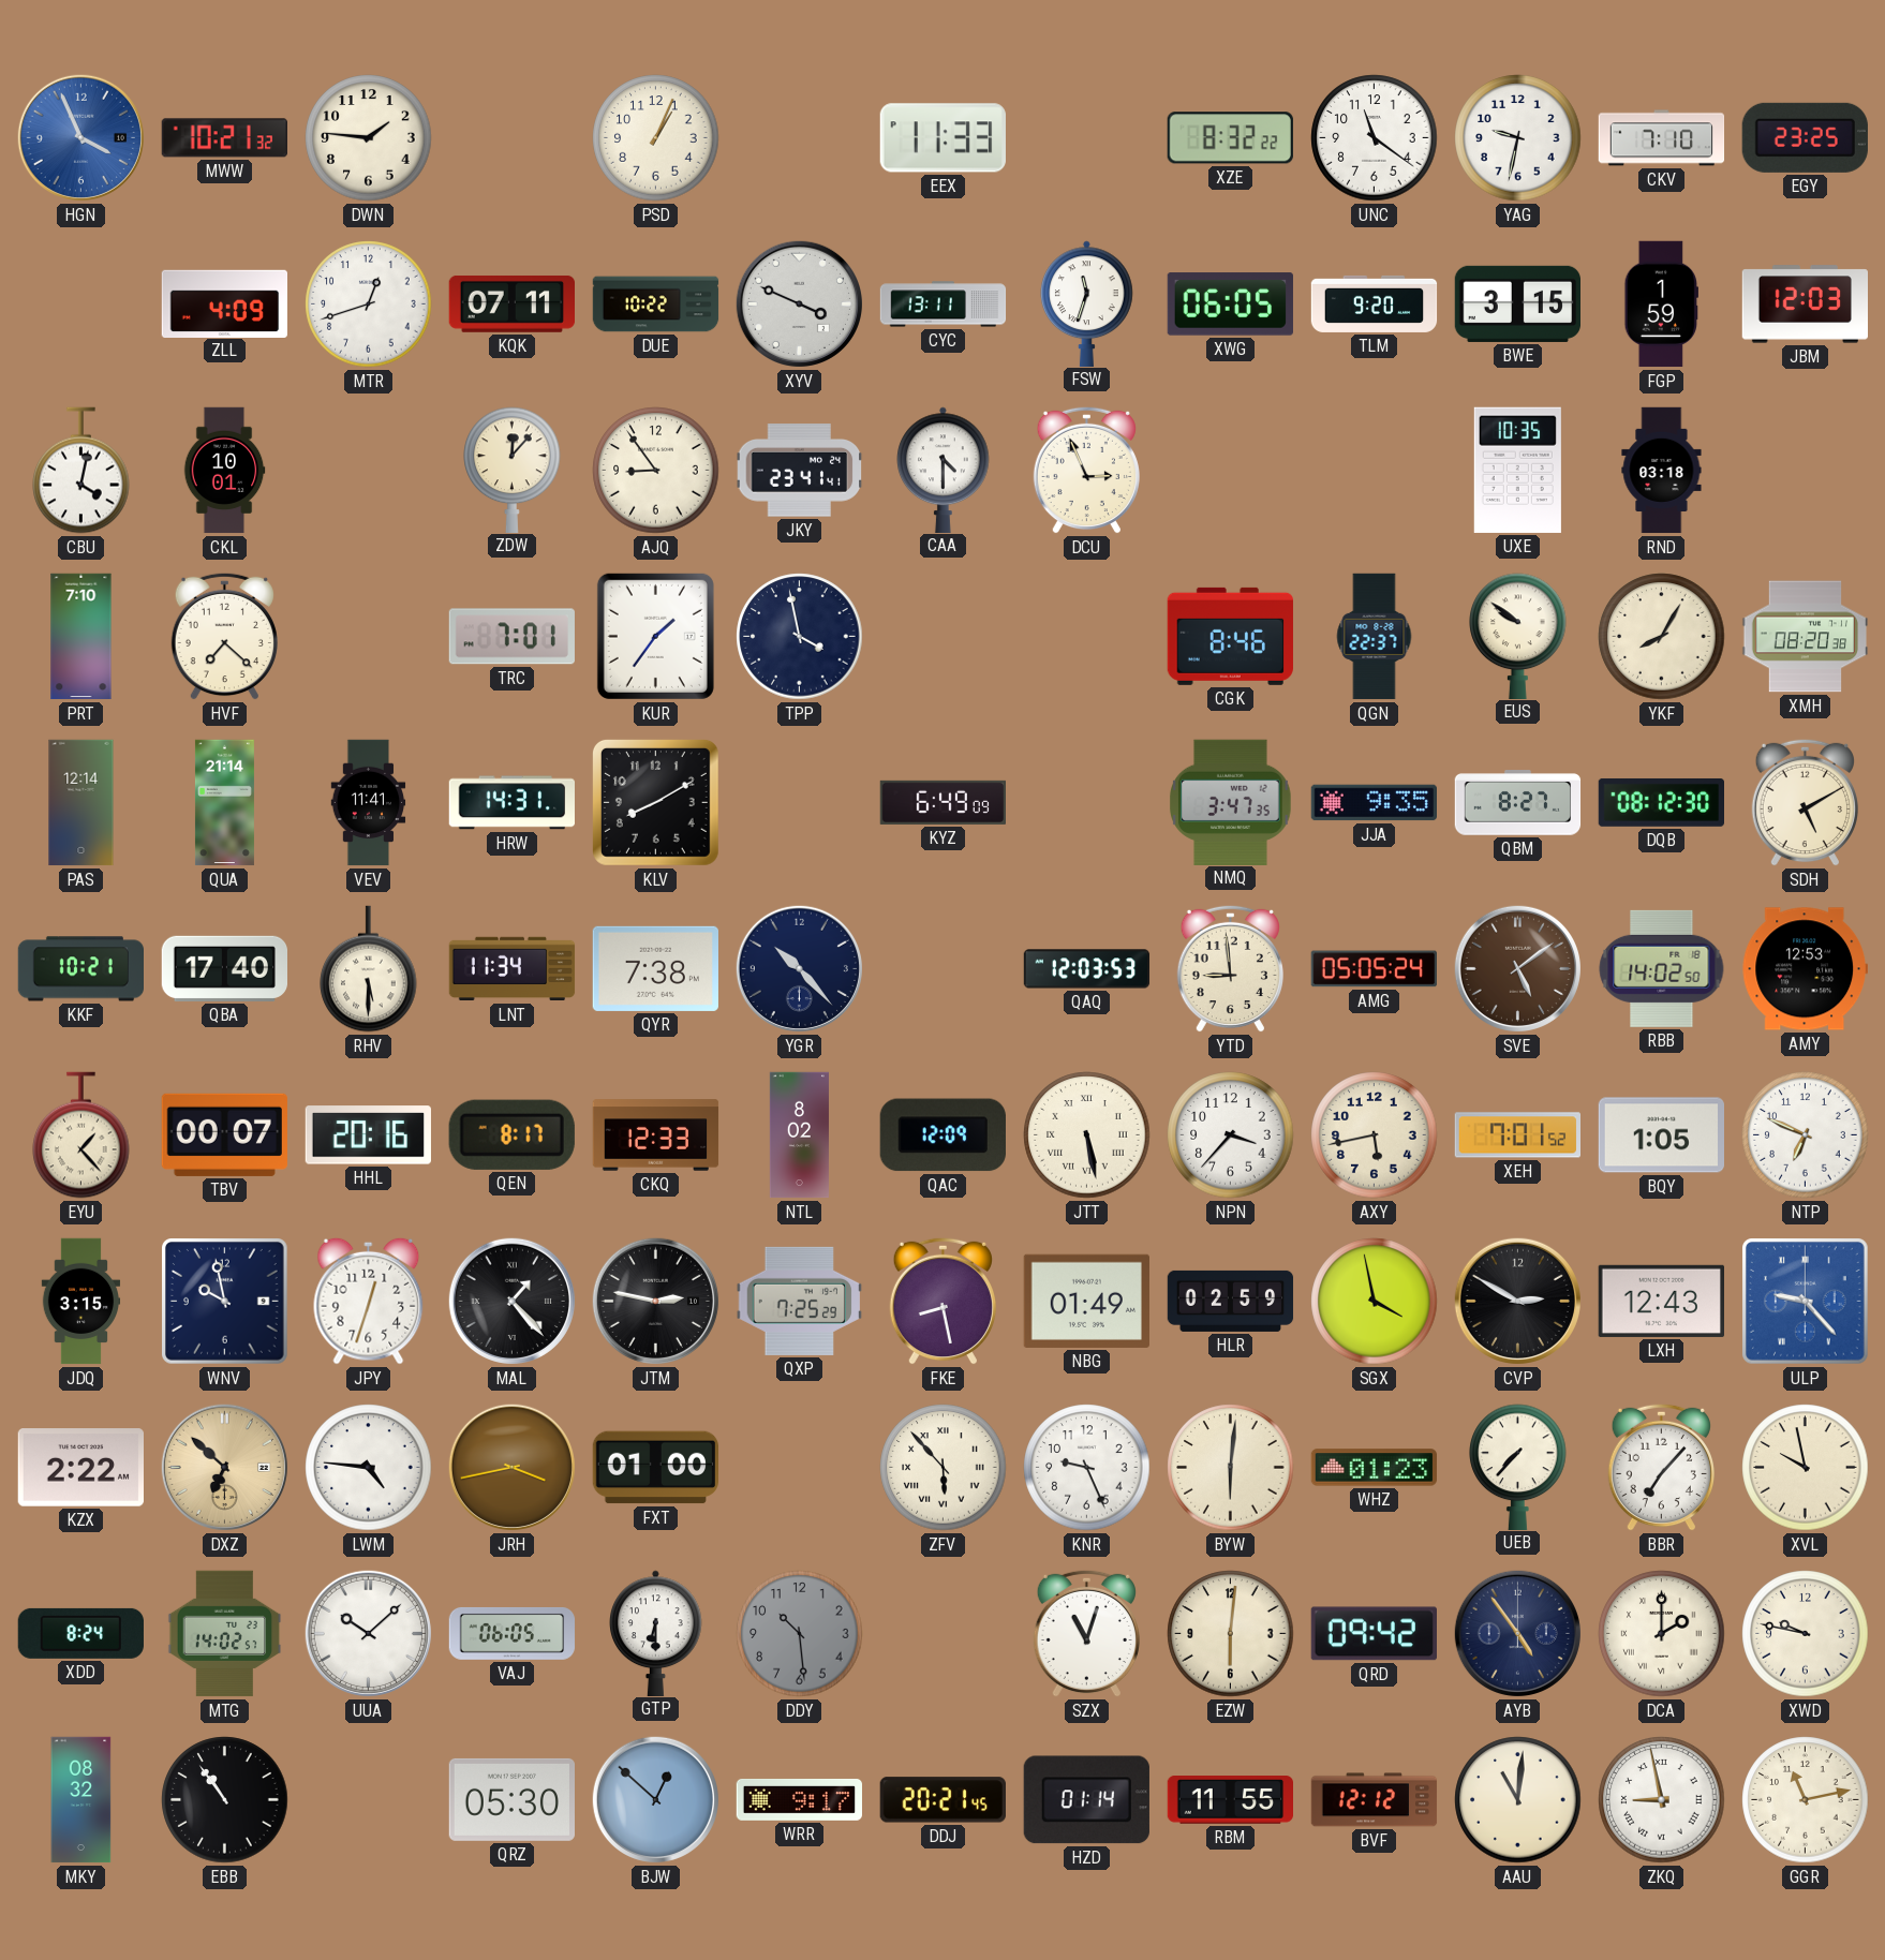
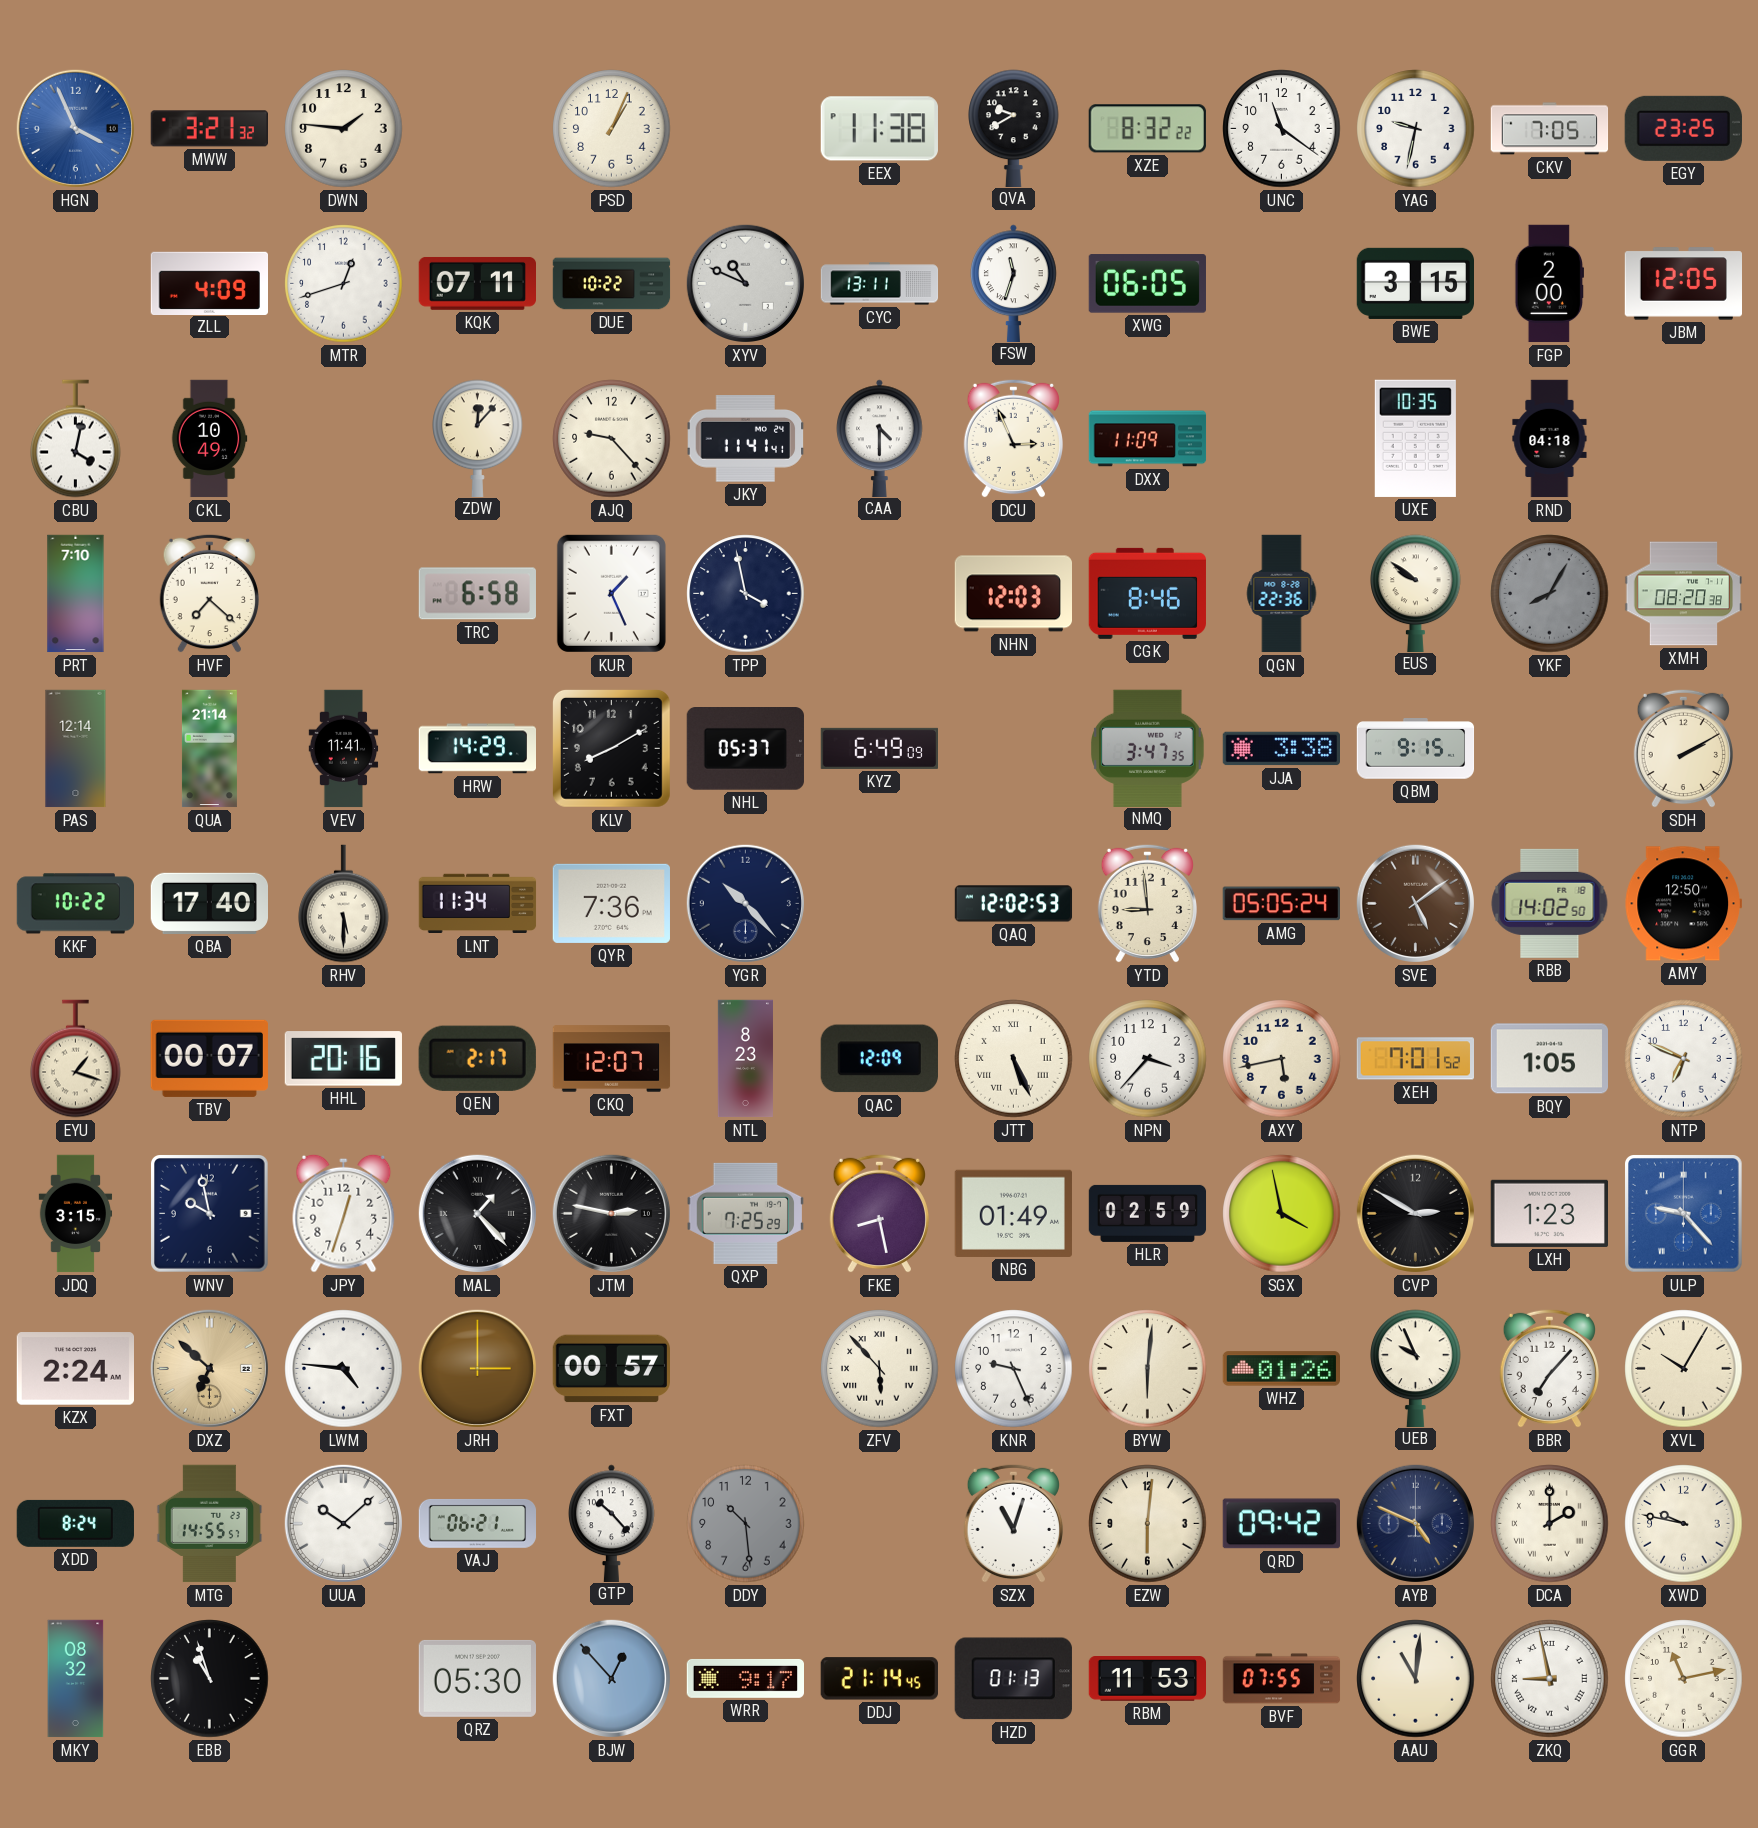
MWW: 10:21 -> 3:21
EEX: 11:33 -> 11:38
QVA: none -> 9:40
CKV: 7:10 -> 7:05
XYV: 3:49 -> 10:49
TLM: 9:20 -> none
FGP: 1:59 -> 2:00
JBM: 12:03 -> 12:05
CKL: 10:01 -> 10:49
AJQ: 8:54 -> 9:23
JKY: 23:41 -> 11:41
DXX: none -> 11:09
RND: 03:18 -> 04:18
TRC: 7:01 -> 6:58
KUR: 1:36 -> 1:26
NHN: none -> 12:03
QGN: 22:37 -> 22:36
YKF dial: cream -> grey
HRW: 14:31 -> 14:29
NHL: none -> 05:37
JJA: 9:35 -> 3:38
QBM: 8:27 -> 9:15
DQB: 08:12 -> none
SDH: 5:10 -> 2:10
KKF: 10:21 -> 10:22
QYR: 7:38 -> 7:36
QAQ: 12:03 -> 12:02
AMY: 12:53 -> 12:50
EYU: 1:23 -> 1:18
QEN: 8:17 -> 2:17
CKQ: 12:33 -> 12:07
NTL: 8:02 -> 8:23
JTT: 5:28 -> 5:26
LXH: 12:43 -> 1:23
KZX: 2:22 -> 2:24
JRH: 3:43 -> 3:00
FXT: 01:00 -> 00:57
WHZ: 01:23 -> 01:26
UEB: 7:37 -> 9:56
XVL: 9:58 -> 10:05
MTG: 14:02 -> 14:55
VAJ: 06:05 -> 06:21
GTP: 6:30 -> 10:23
AYB: 4:54 -> 4:49
EBB: 10:54 -> 10:57
BJW: 12:52 -> 12:53
DDJ: 20:21 -> 21:14
HZD: 01:14 -> 01:13
RBM: 11:55 -> 11:53
BVF: 12:12 -> 07:55
